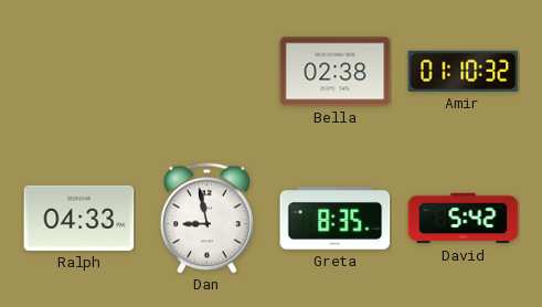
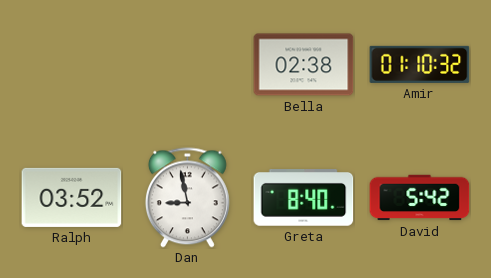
Ralph: 04:33 -> 03:52
Greta: 8:35 -> 8:40
